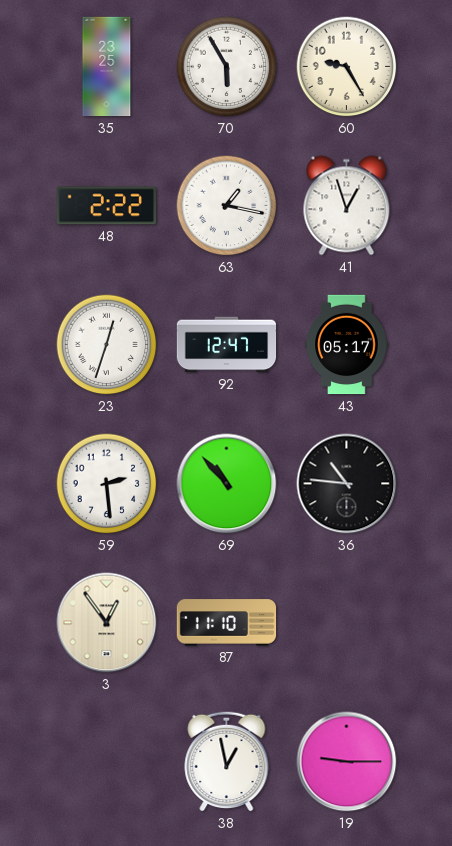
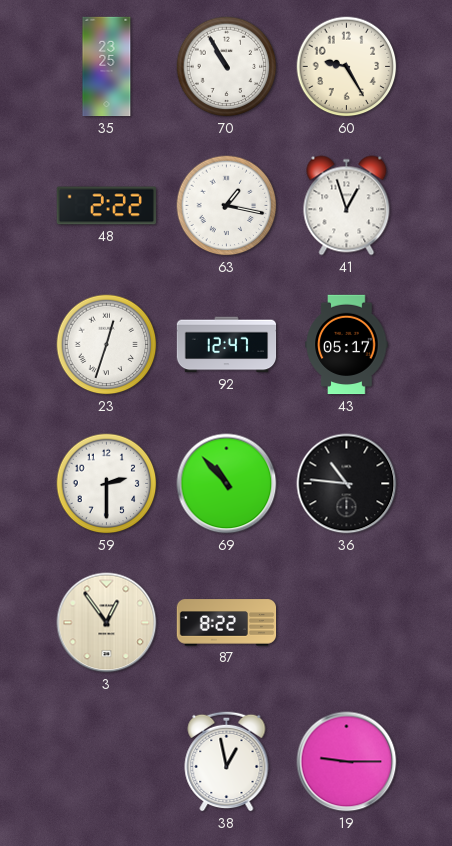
70: 5:55 -> 10:55
59: 2:29 -> 2:30
87: 11:10 -> 8:22
